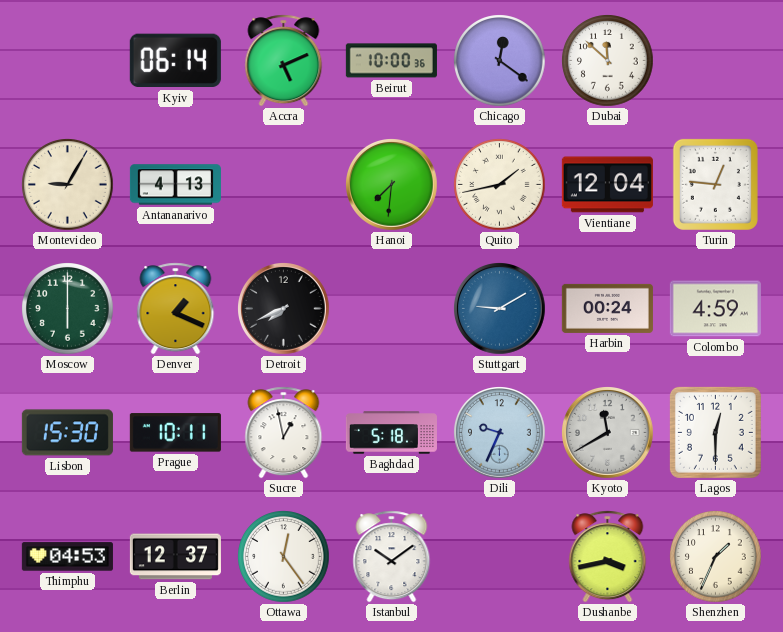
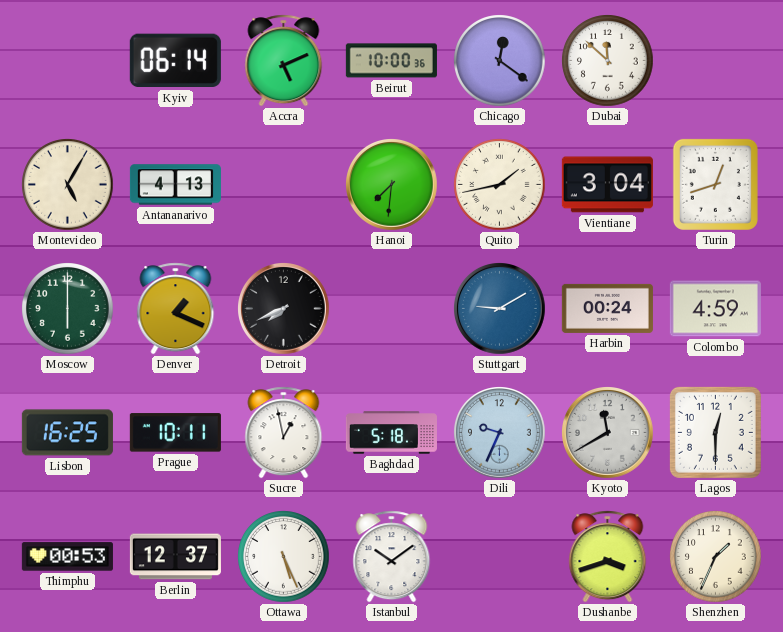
Montevideo: 9:05 -> 5:05
Vientiane: 12:04 -> 3:04
Turin: 12:46 -> 12:42
Lisbon: 15:30 -> 16:25
Thimphu: 04:53 -> 00:53
Ottawa: 12:24 -> 5:26
Dushanbe: 3:43 -> 3:42
